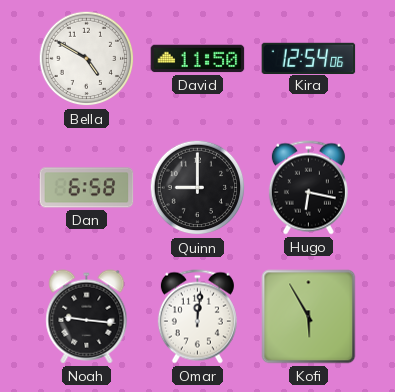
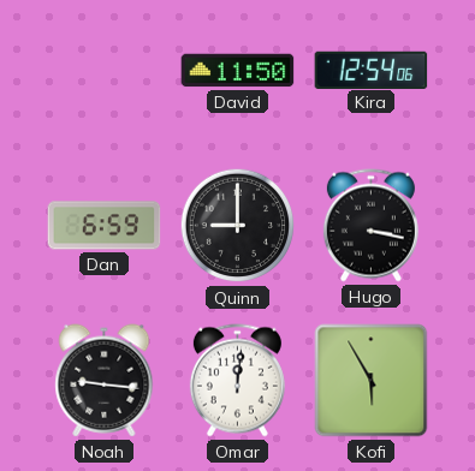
Bella: 4:50 -> none
Dan: 6:58 -> 6:59
Hugo: 6:17 -> 3:17
